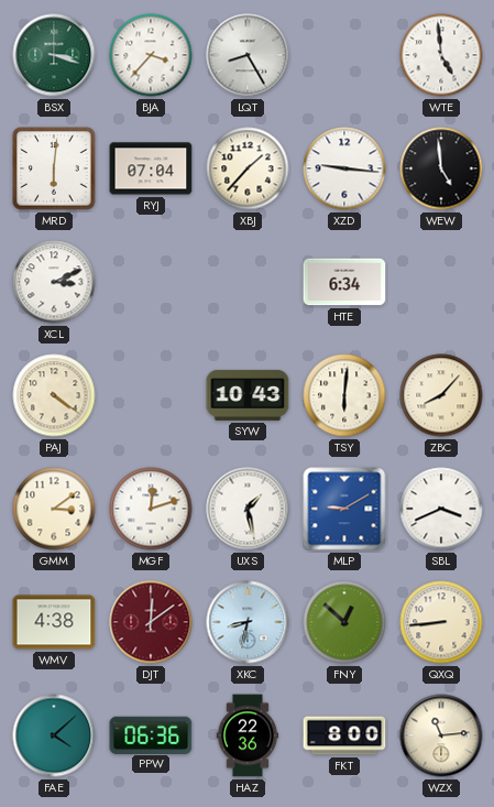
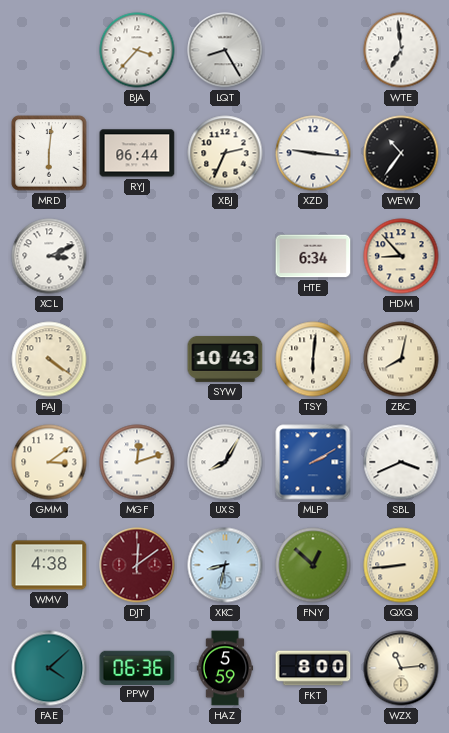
BSX: 3:18 -> none
WTE: 4:59 -> 6:59
RYJ: 07:04 -> 06:44
XBJ: 1:37 -> 2:34
WEW: 4:59 -> 10:36
HDM: none -> 8:53
ZBC: 8:07 -> 8:02
UXS: 1:28 -> 8:05
MLP: 9:10 -> 2:10
HAZ: 22:36 -> 5:59
